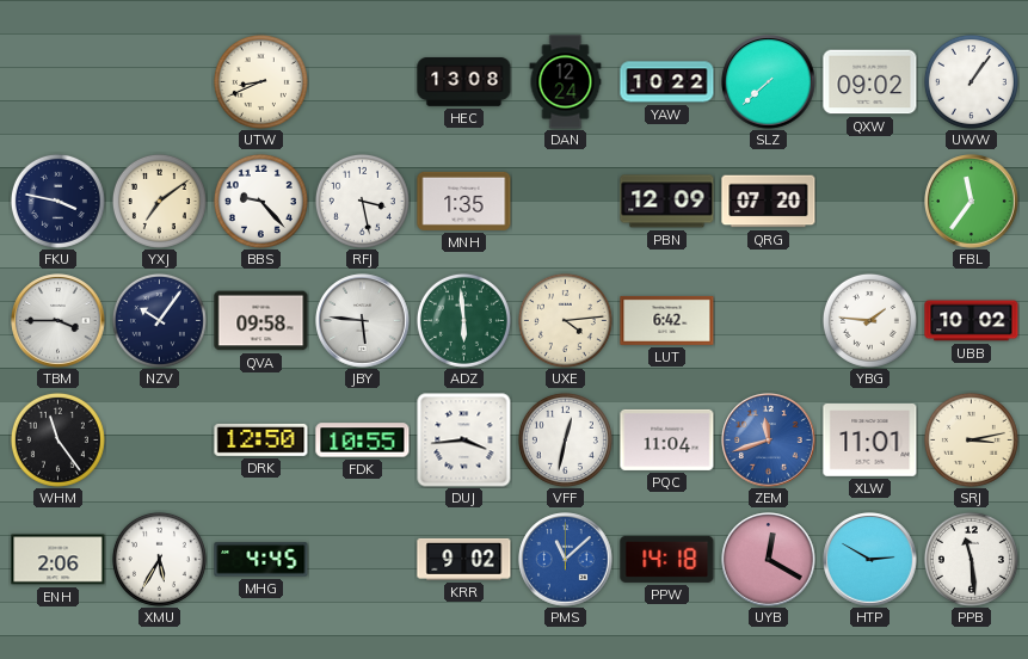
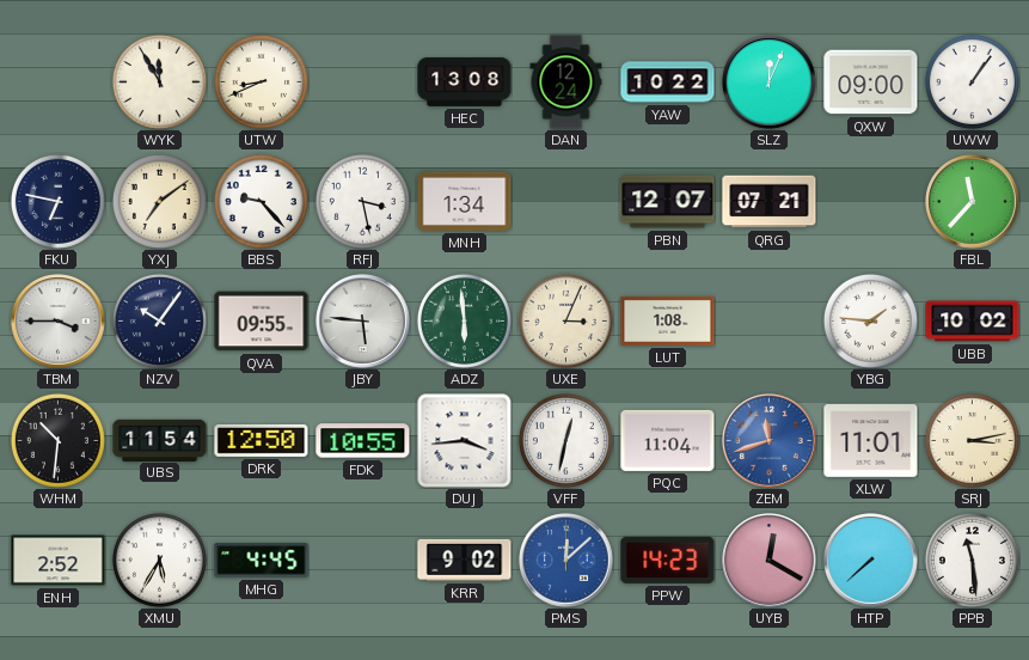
WYK: none -> 11:55
SLZ: 7:38 -> 12:04
QXW: 09:02 -> 09:00
FKU: 3:47 -> 6:47
MNH: 1:35 -> 1:34
PBN: 12:09 -> 12:07
QRG: 07:20 -> 07:21
FBL: 11:36 -> 11:37
QVA: 09:58 -> 09:55
UXE: 4:14 -> 3:04
LUT: 6:42 -> 1:08
WHM: 11:24 -> 10:31
UBS: none -> 11:54
ENH: 2:06 -> 2:52
PMS: 11:08 -> 12:08
PPW: 14:18 -> 14:23
HTP: 2:50 -> 7:38
